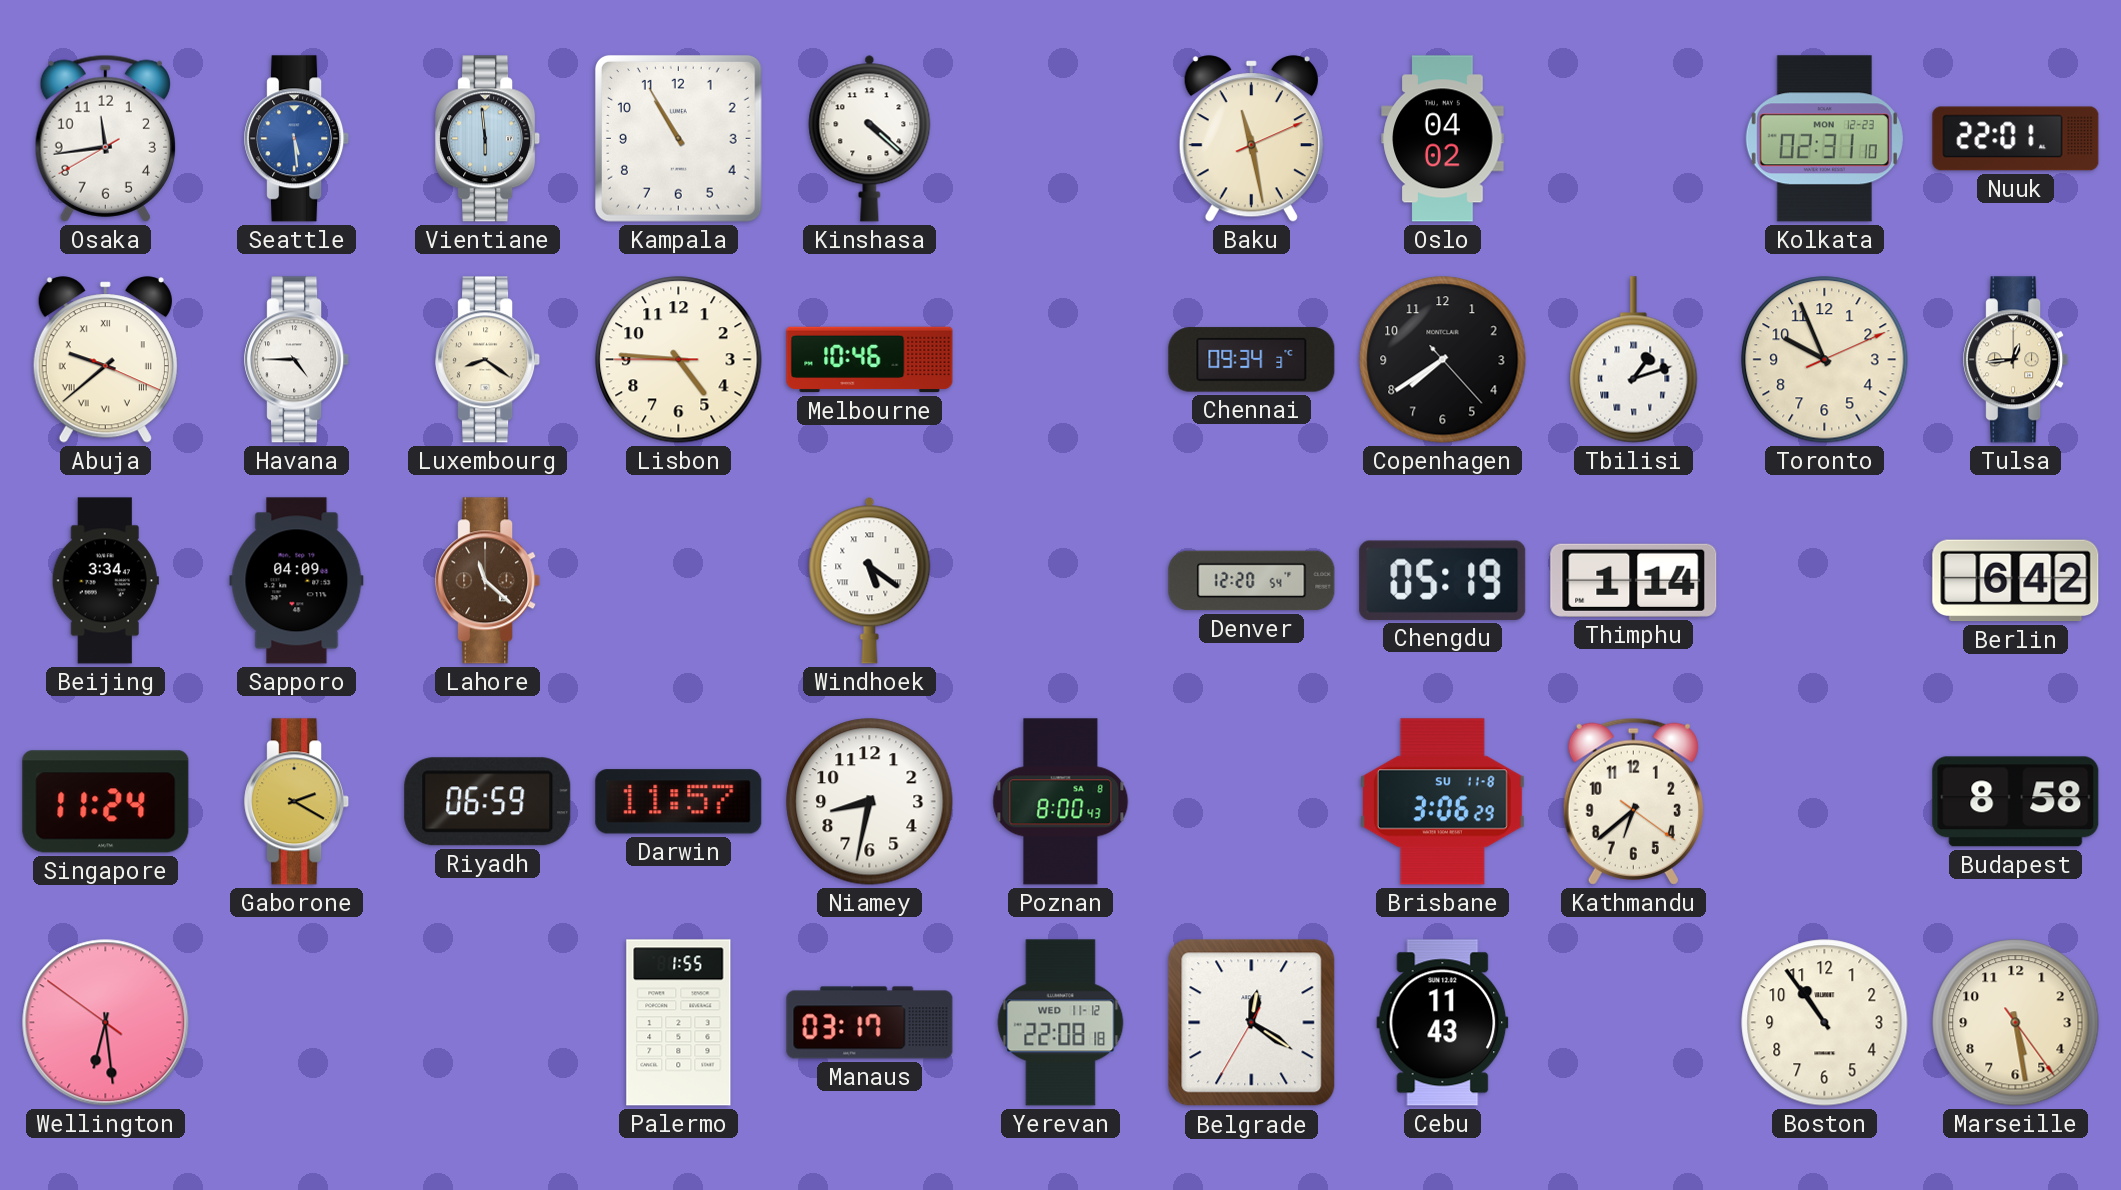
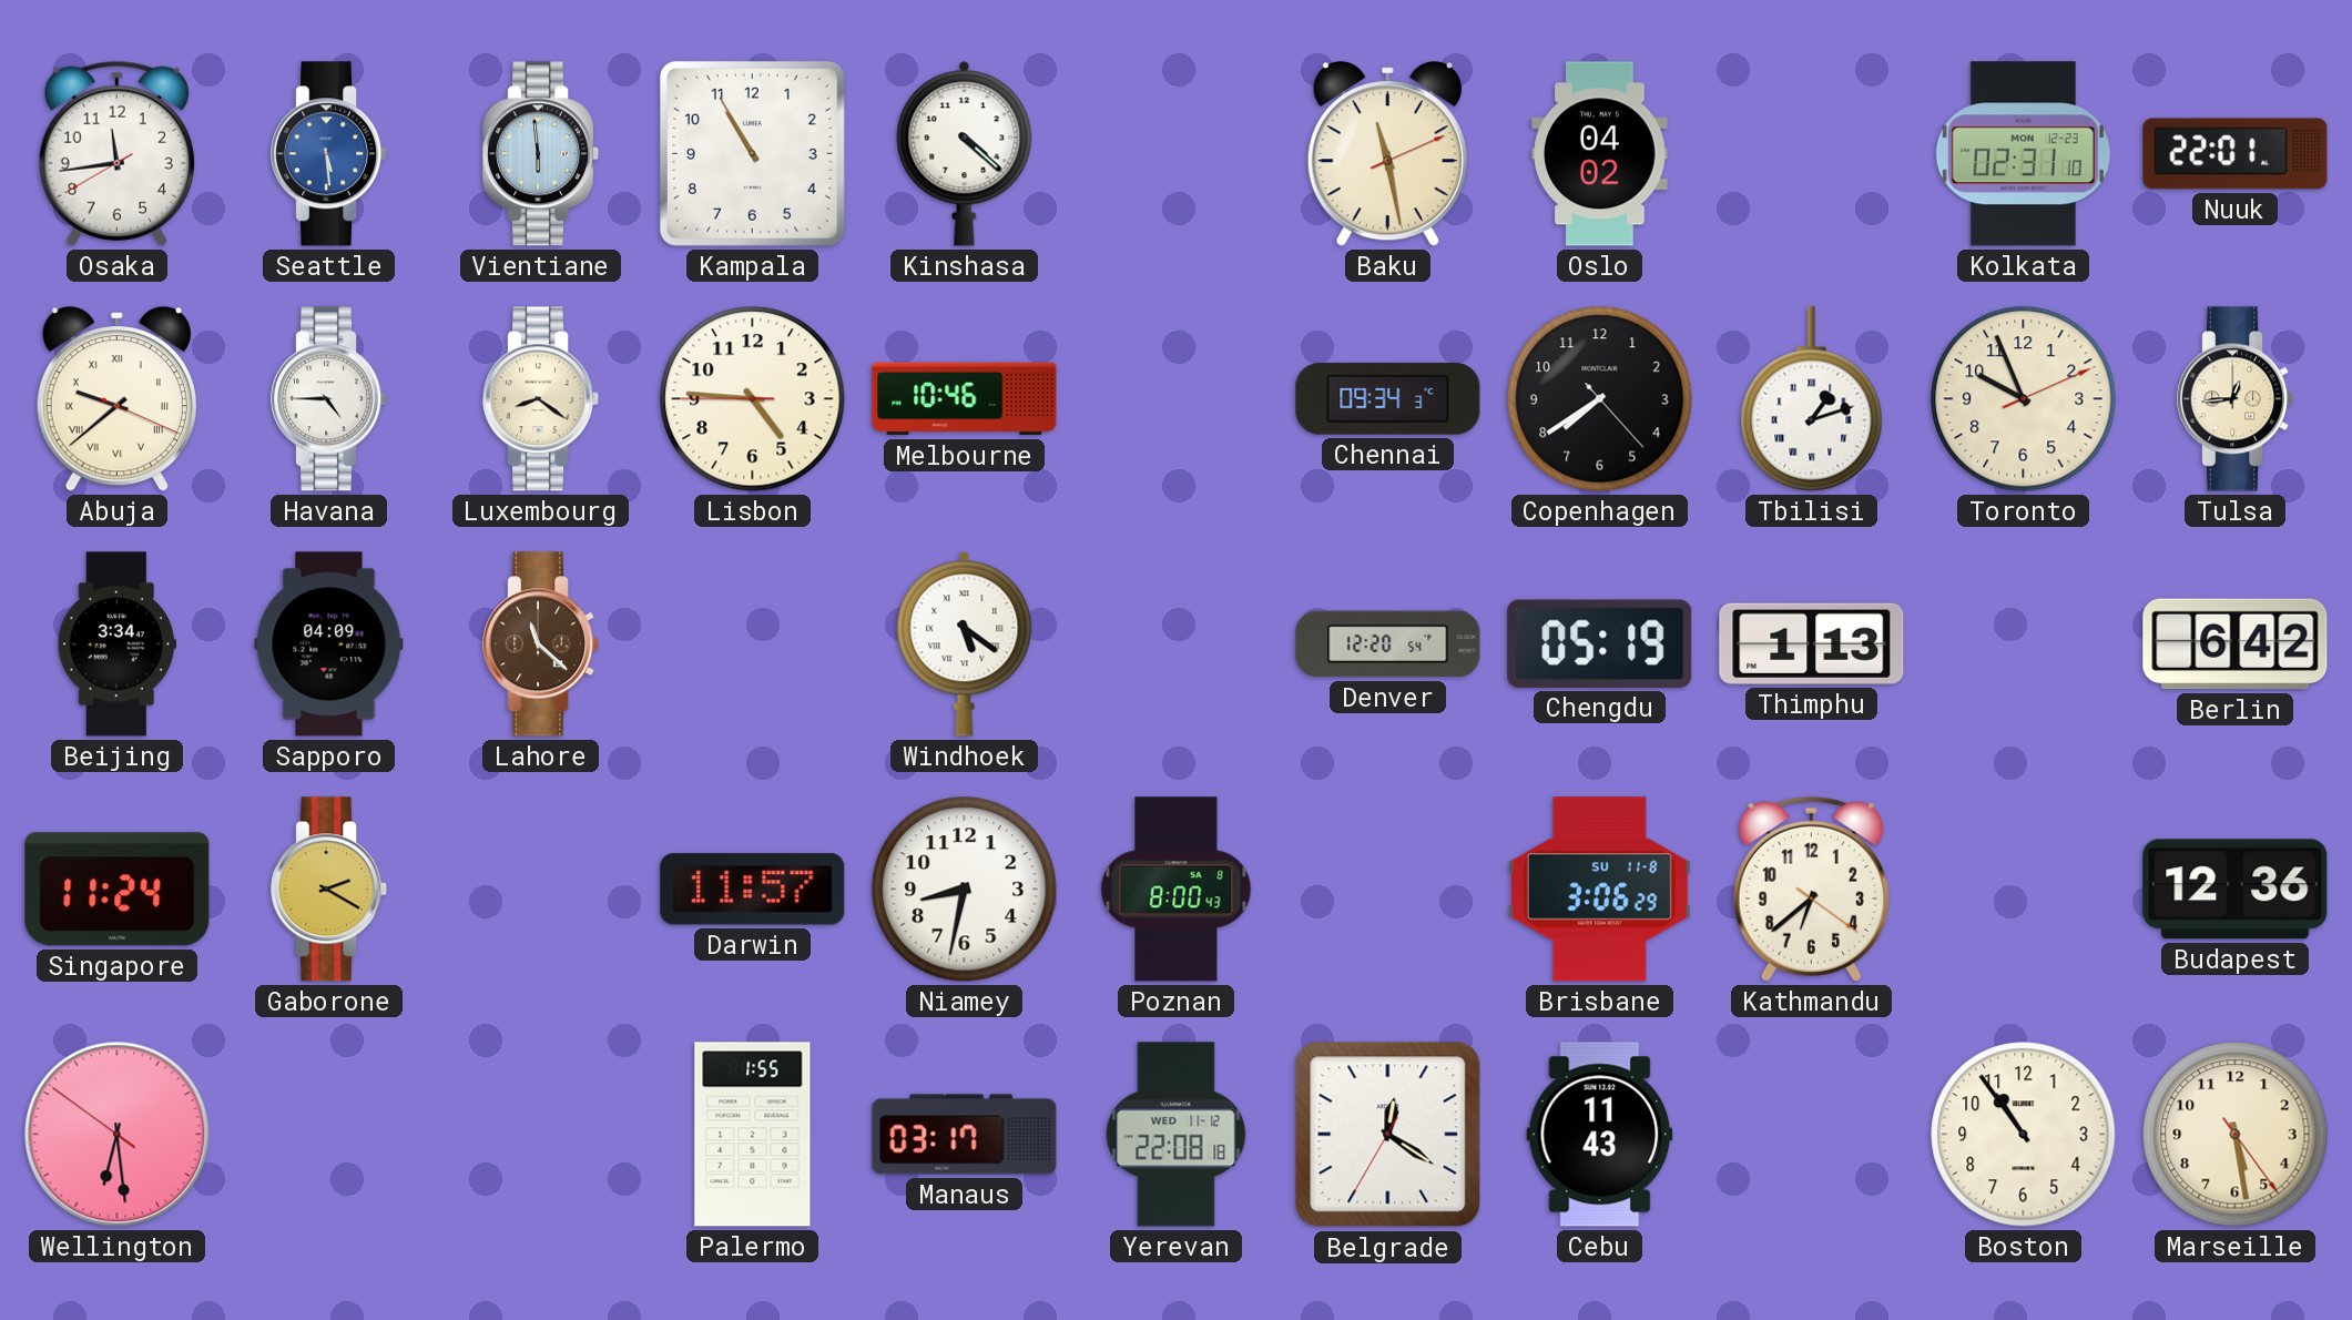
Thimphu: 1:14 -> 1:13
Riyadh: 06:59 -> none
Budapest: 8:58 -> 12:36
